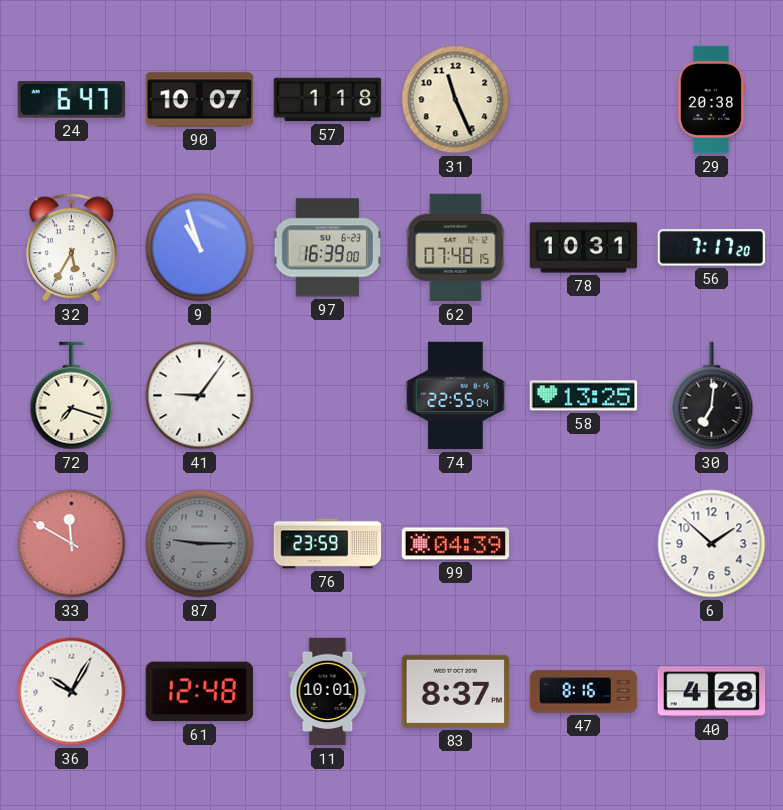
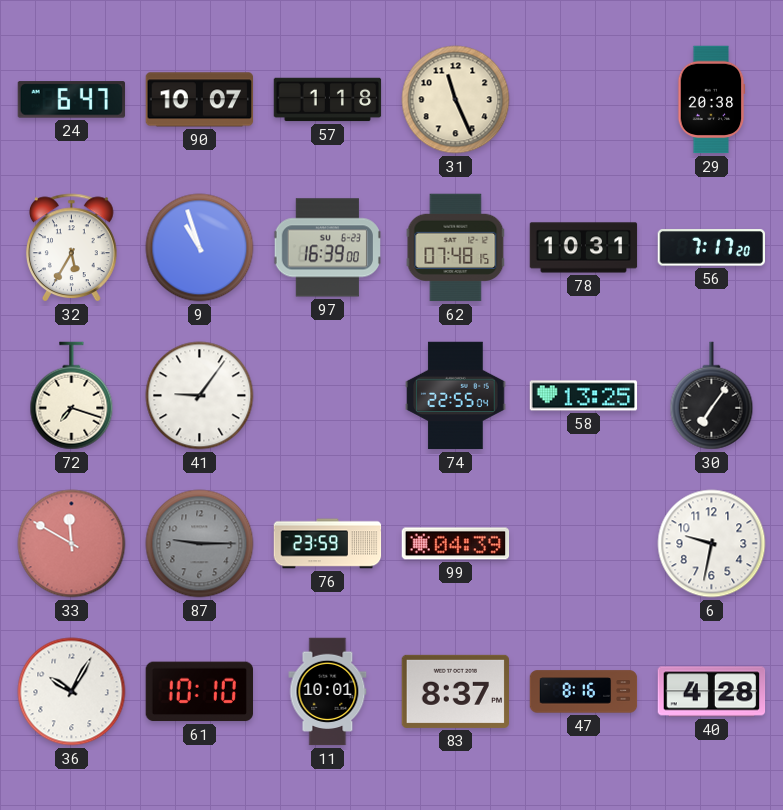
30: 7:01 -> 7:06
6: 1:52 -> 9:32
61: 12:48 -> 10:10
